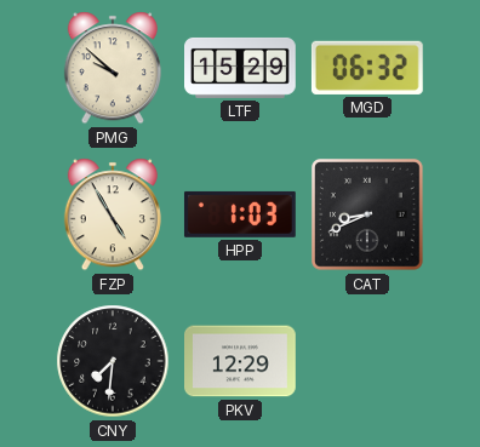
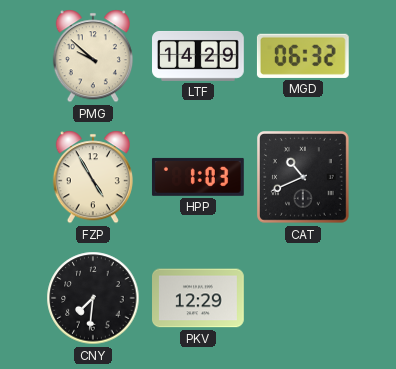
LTF: 15:29 -> 14:29
CAT: 8:41 -> 10:41
